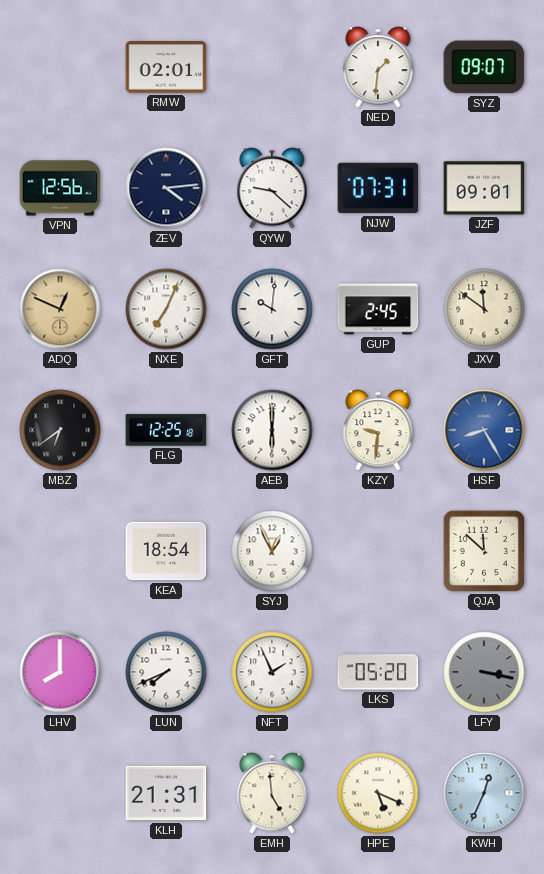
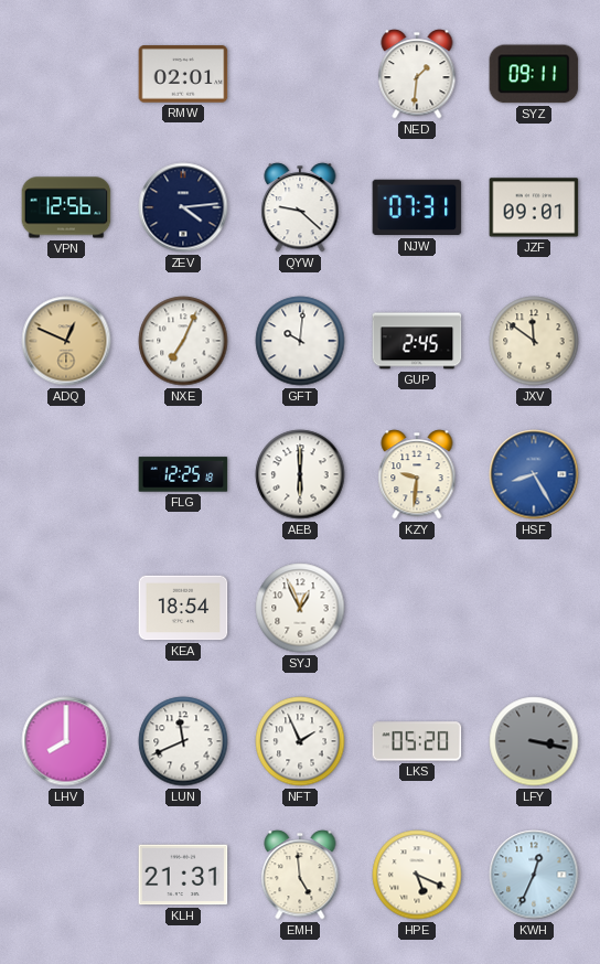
SYZ: 09:07 -> 09:11
MBZ: 6:39 -> none
QJA: 11:52 -> none
LUN: 7:41 -> 11:41
